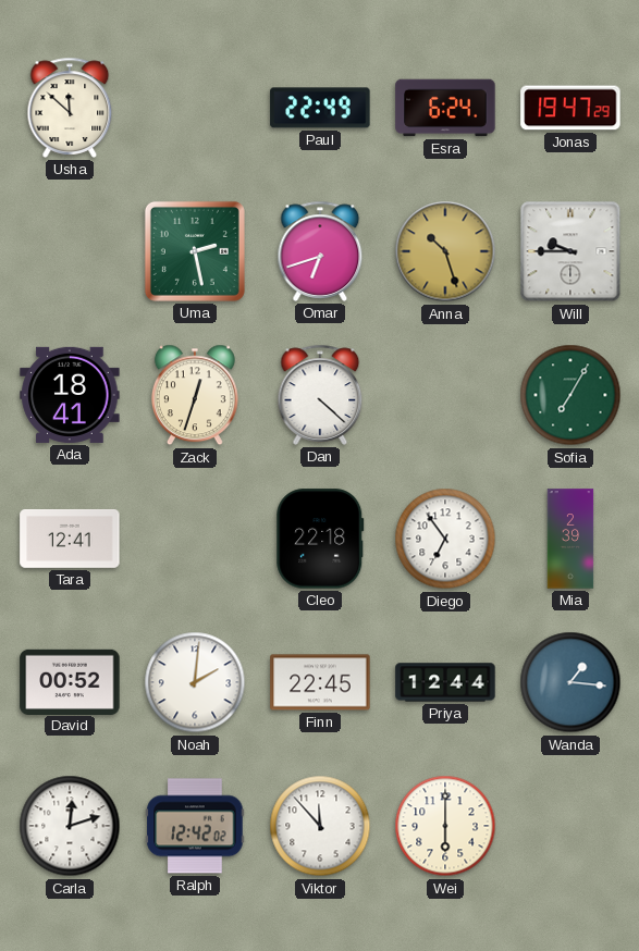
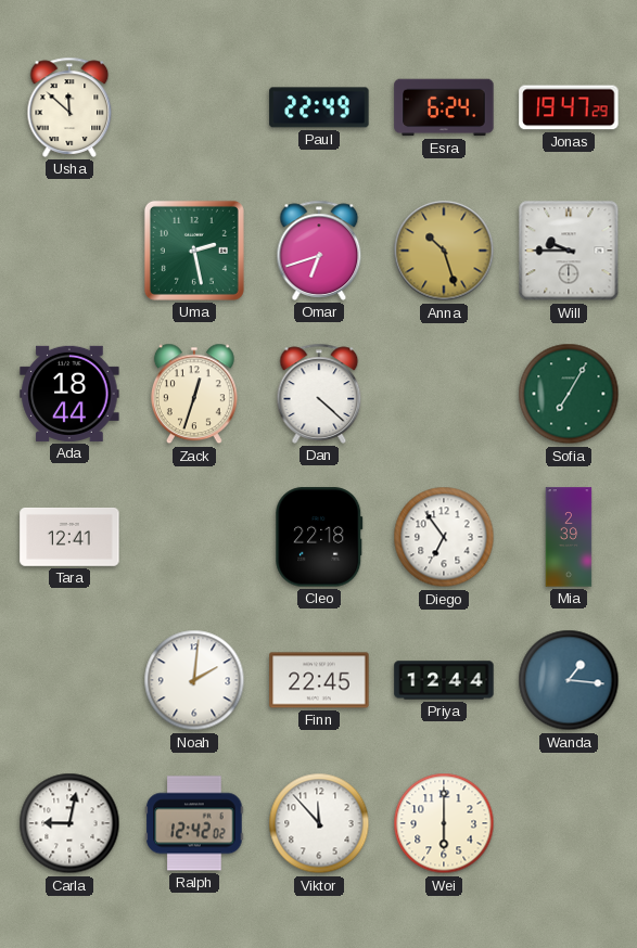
Ada: 18:41 -> 18:44
David: 00:52 -> none
Carla: 12:12 -> 9:02
